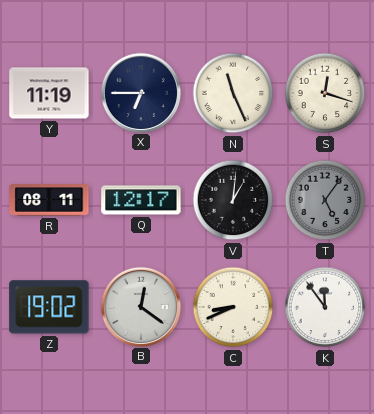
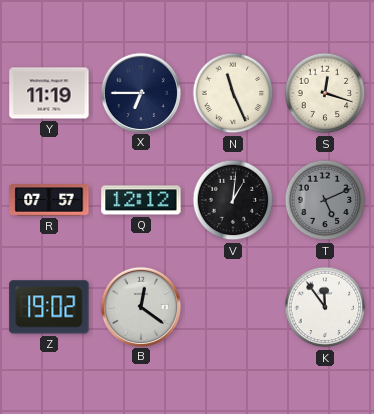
R: 08:11 -> 07:57
Q: 12:17 -> 12:12
T: 5:06 -> 5:11
C: 8:41 -> none
